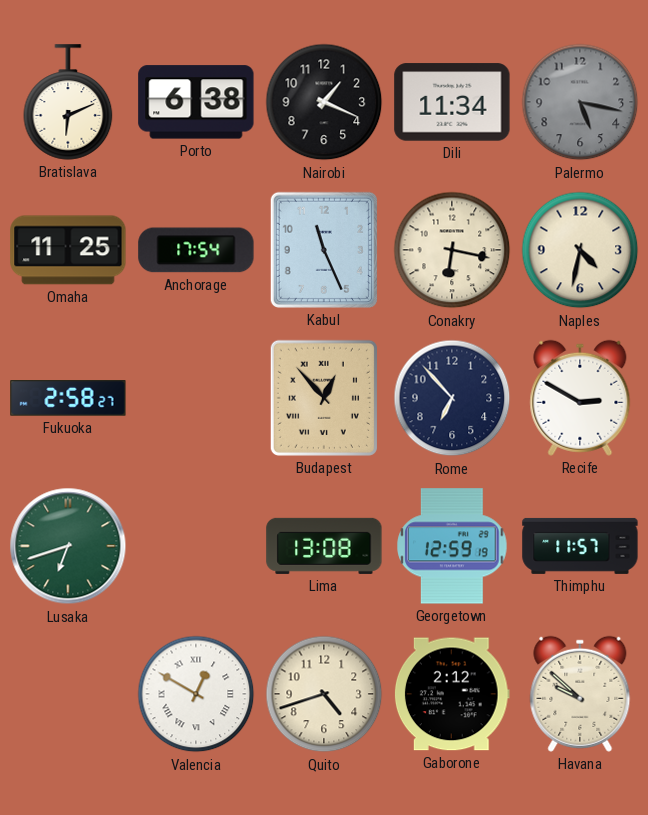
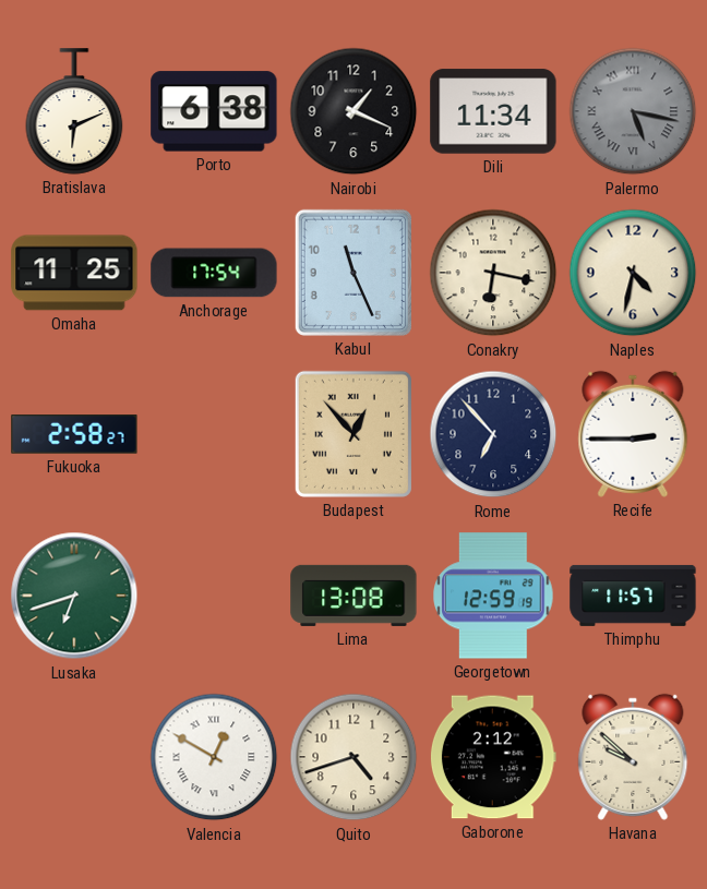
Palermo numerals: Arabic -> Roman
Recife: 2:50 -> 2:45
